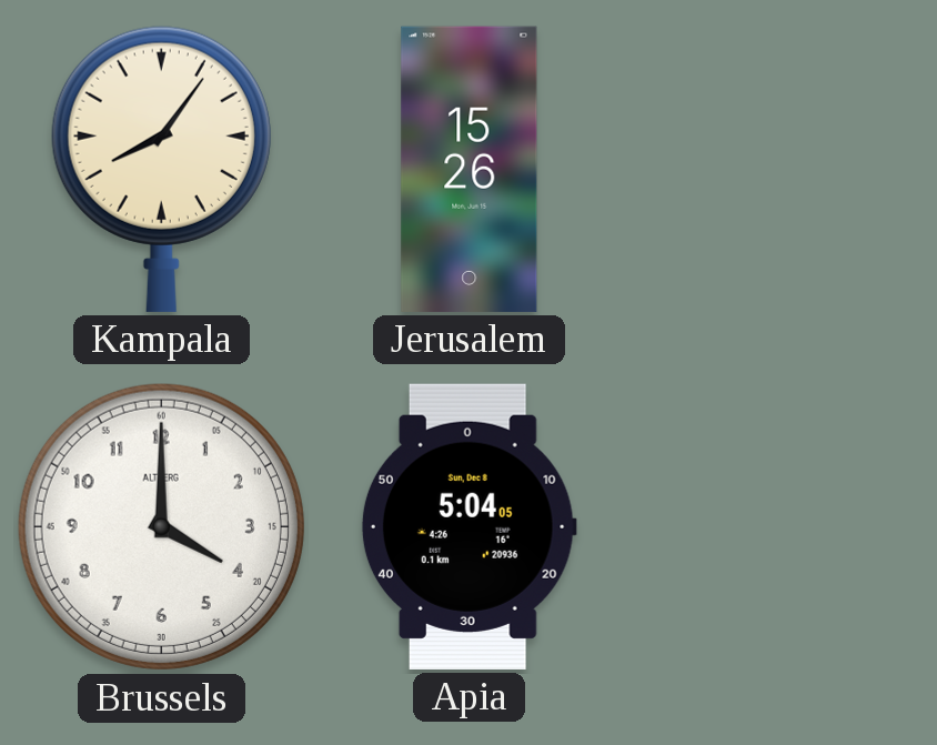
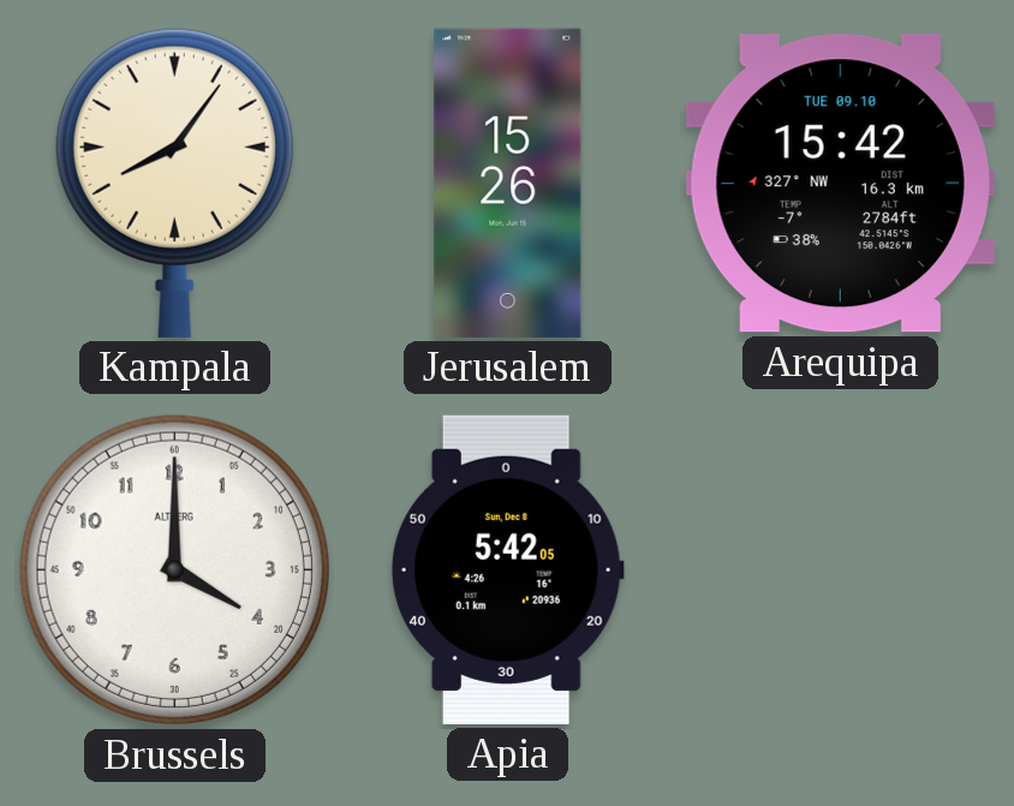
Arequipa: none -> 15:42
Apia: 5:04 -> 5:42
